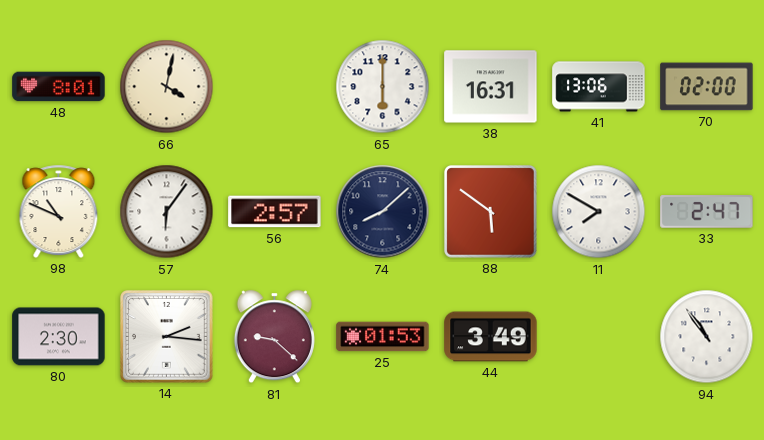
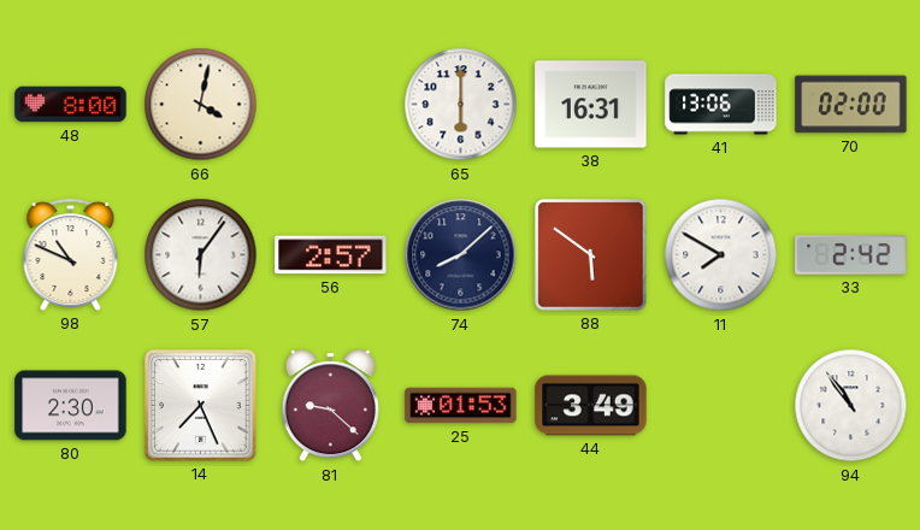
48: 8:01 -> 8:00
33: 2:47 -> 2:42
14: 2:16 -> 7:26
